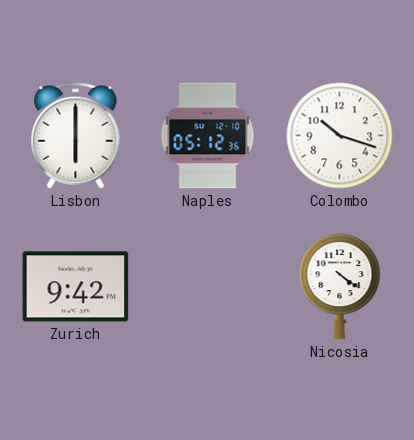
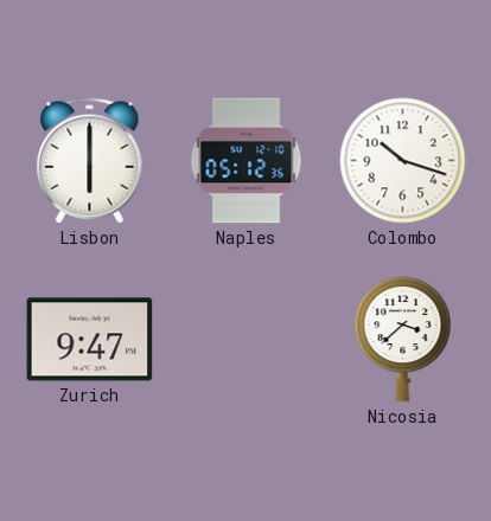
Zurich: 9:42 -> 9:47
Nicosia: 4:21 -> 3:38
